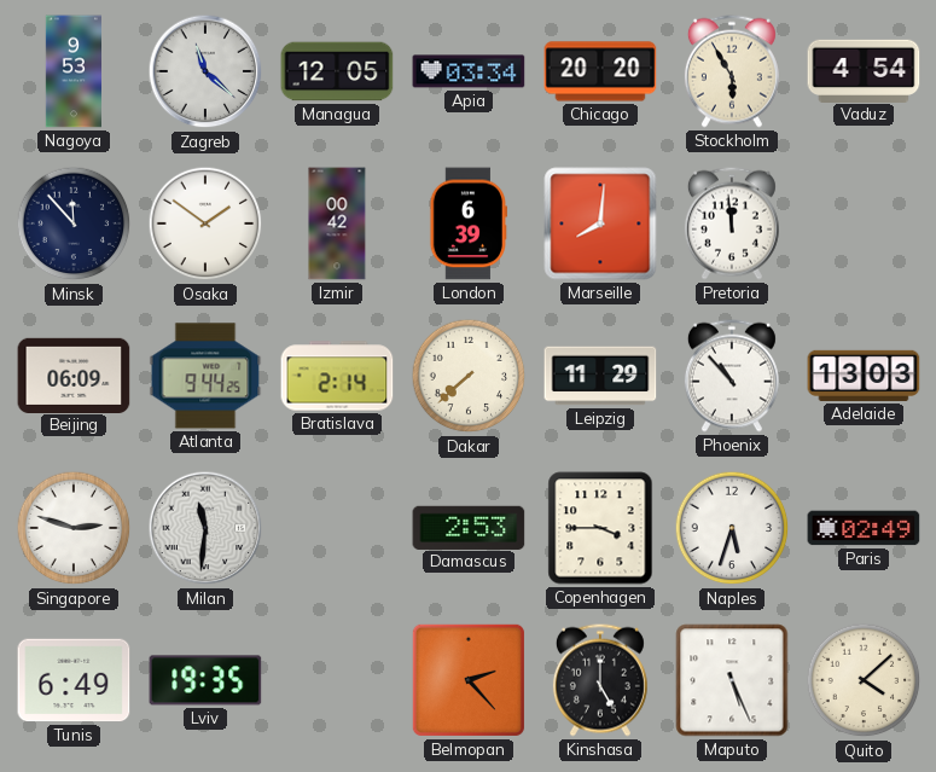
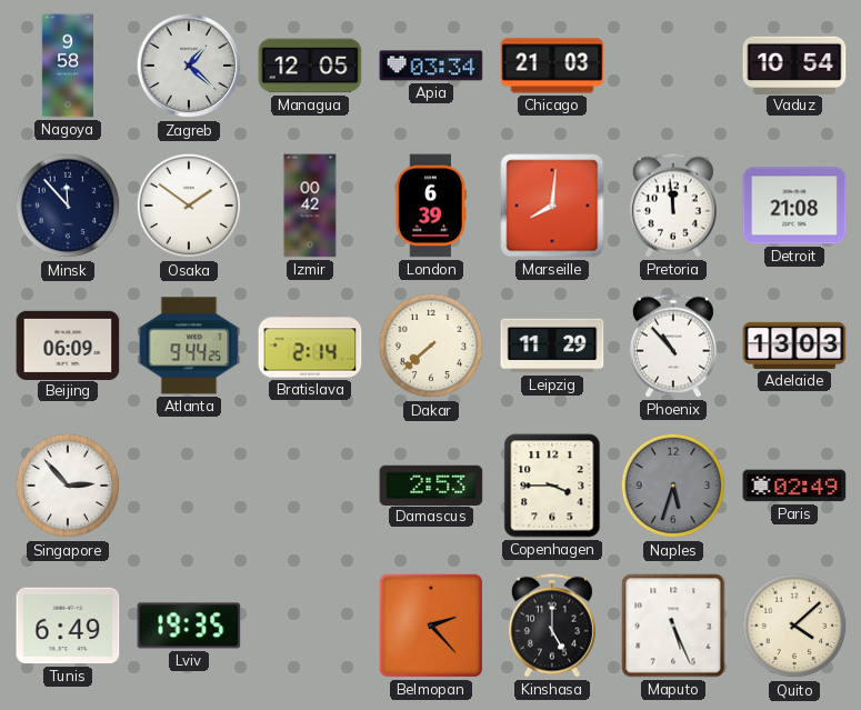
Nagoya: 9:53 -> 9:58
Zagreb: 11:22 -> 1:22
Chicago: 20:20 -> 21:03
Stockholm: 5:55 -> none
Vaduz: 4:54 -> 10:54
Detroit: none -> 21:08
Singapore: 2:48 -> 2:53
Milan: 11:31 -> none
Naples dial: white -> grey
